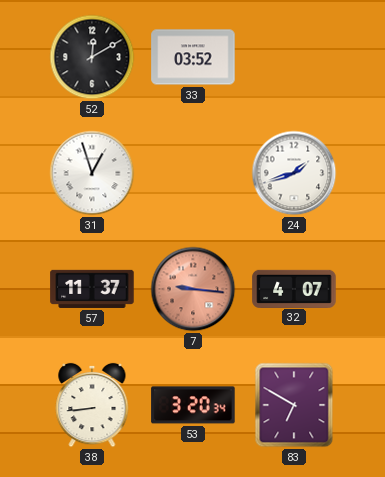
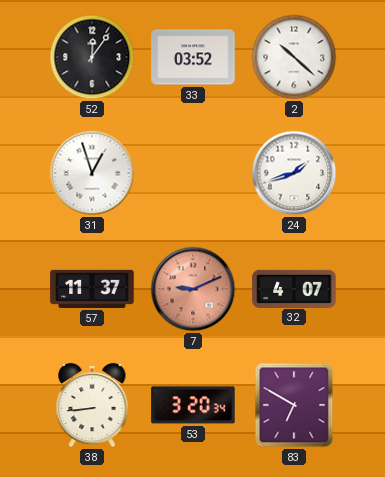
52: 12:10 -> 12:06
2: none -> 10:22
7: 9:16 -> 9:11
